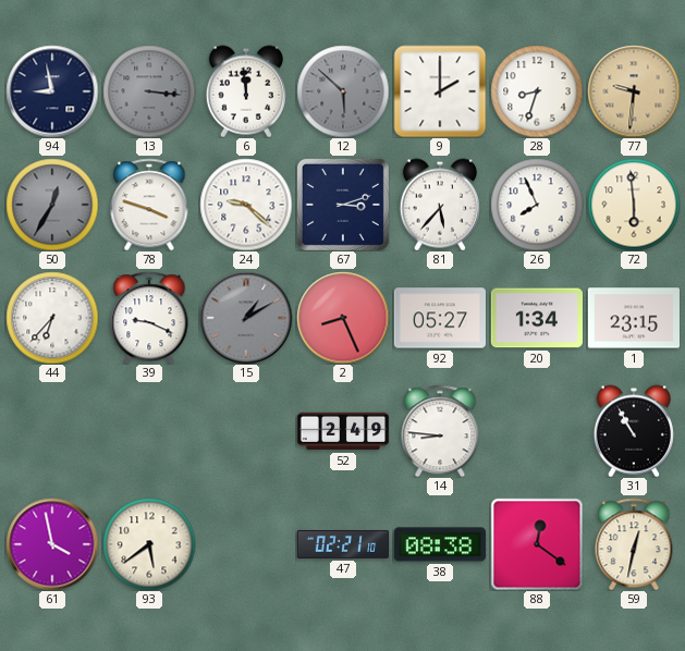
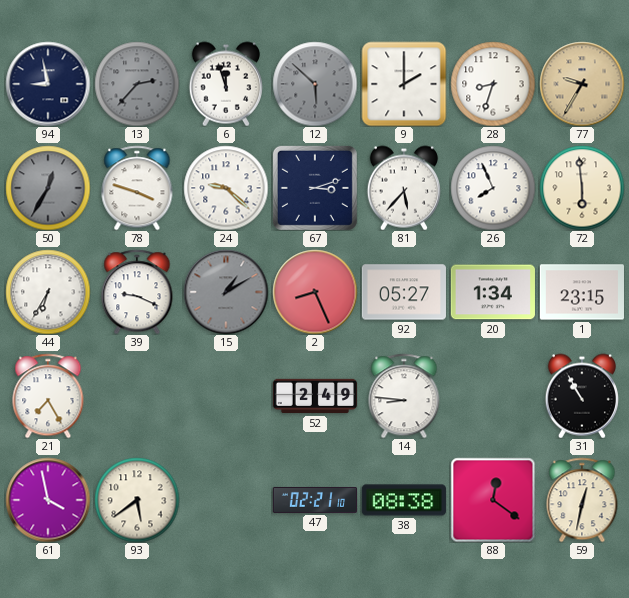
13: 3:16 -> 2:37
6: 11:59 -> 11:57
77: 9:31 -> 9:35
44: 6:37 -> 6:35
21: none -> 7:25
